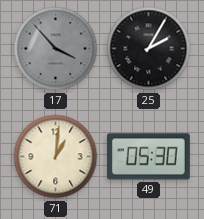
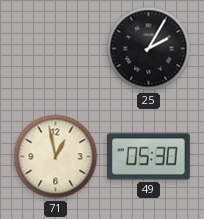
17: 3:53 -> none
71: 1:01 -> 12:58
